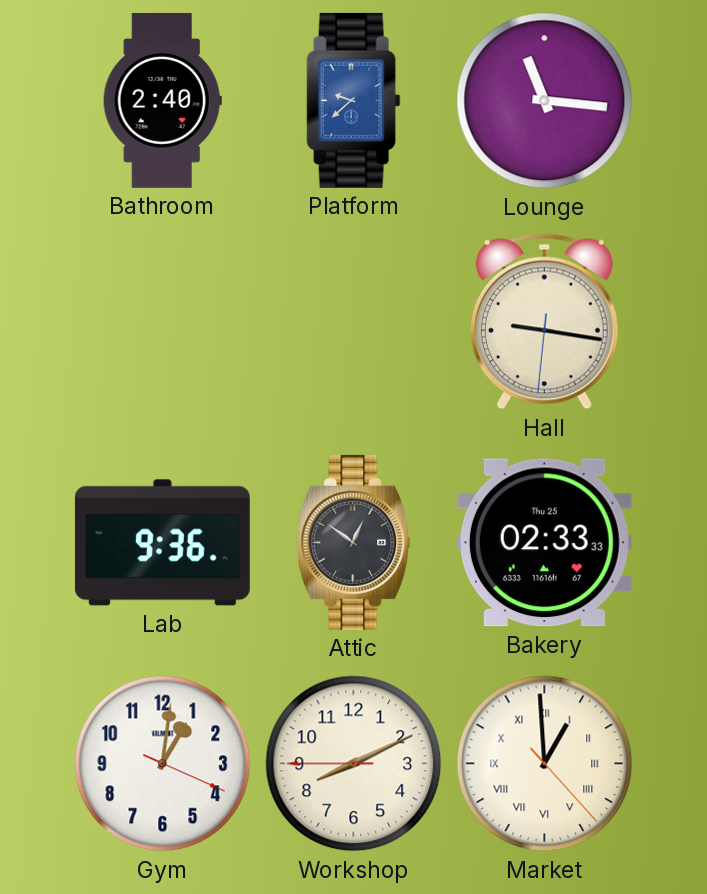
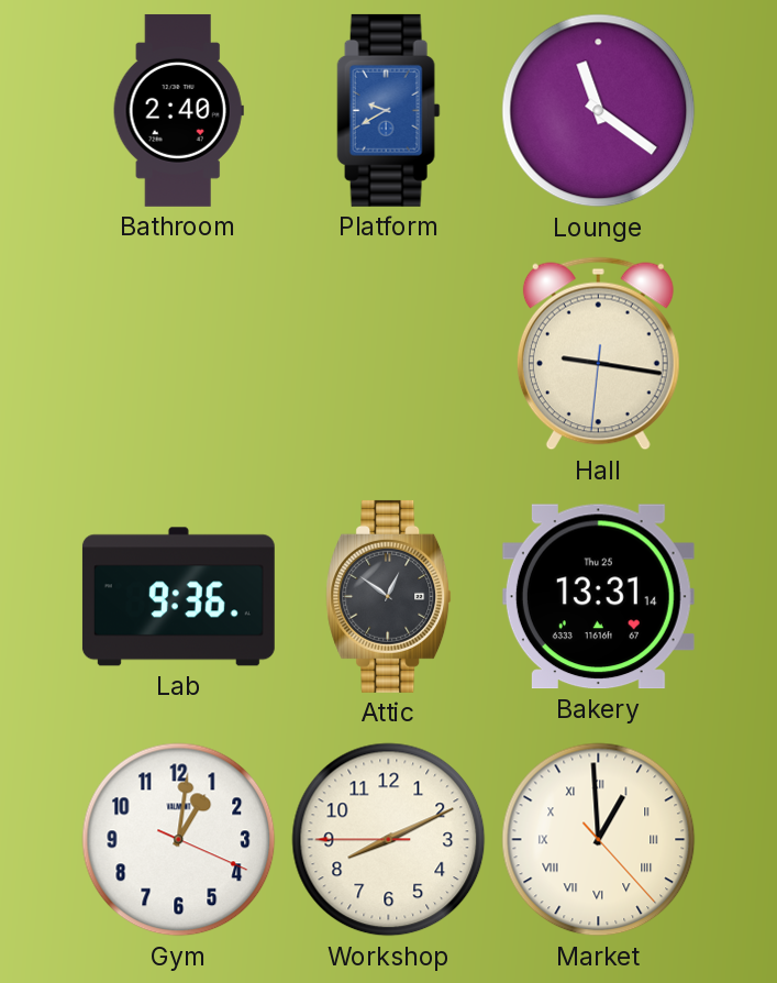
Platform: 9:38 -> 9:40
Lounge: 11:16 -> 11:21
Bakery: 02:33 -> 13:31
